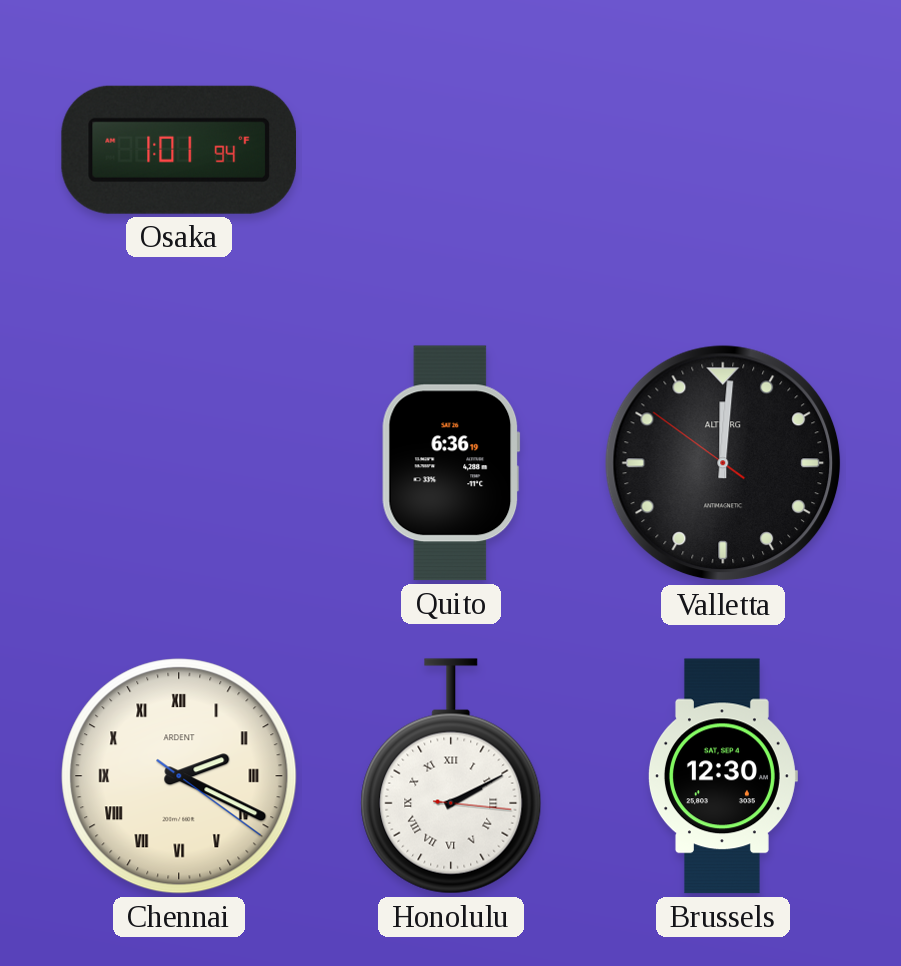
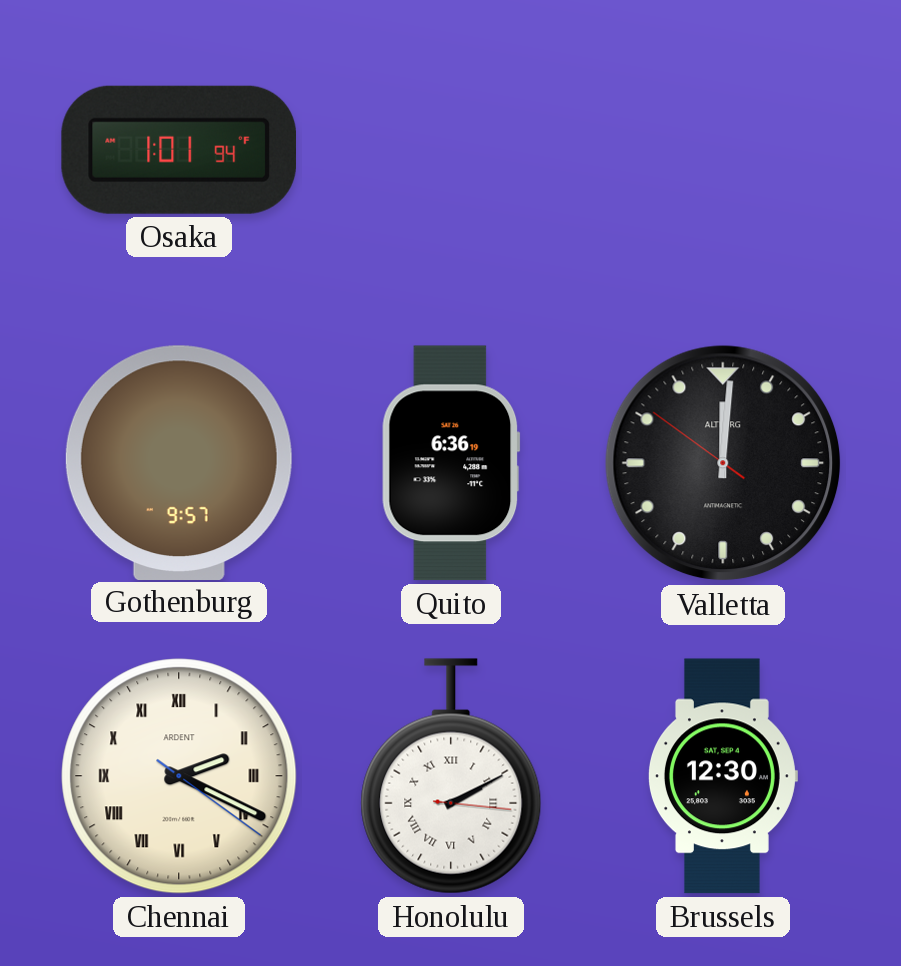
Gothenburg: none -> 9:57
